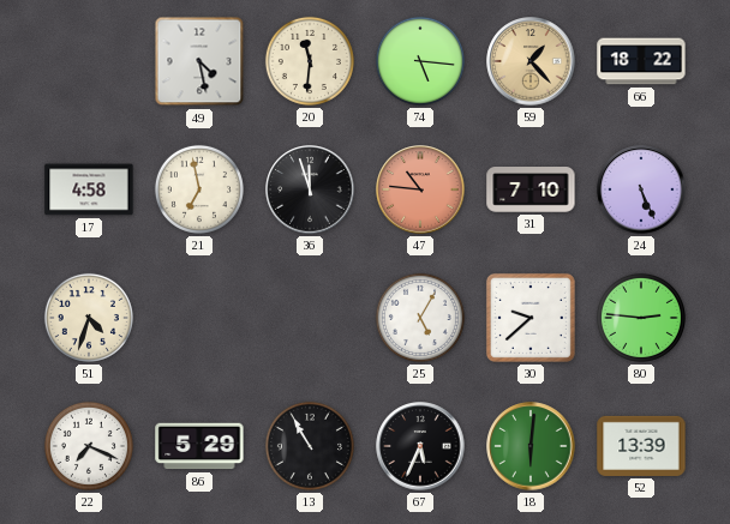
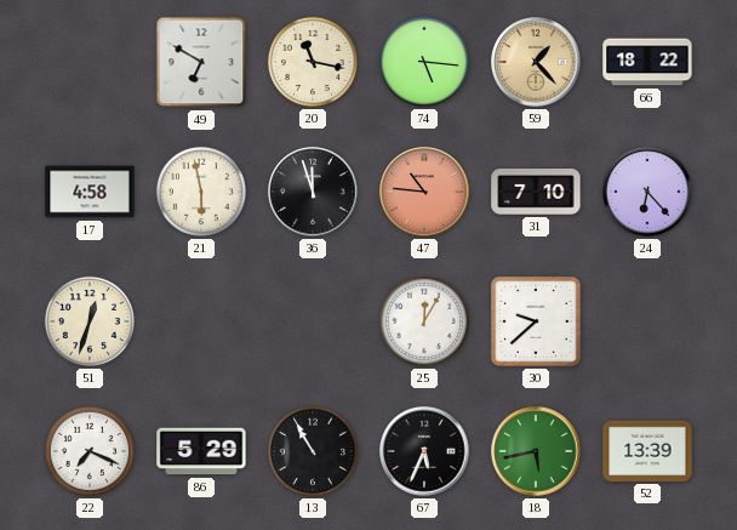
49: 4:28 -> 6:50
20: 11:31 -> 11:17
21: 6:58 -> 5:58
24: 5:26 -> 6:23
51: 4:33 -> 12:33
25: 5:05 -> 12:05
80: 2:46 -> none
18: 6:01 -> 5:43
